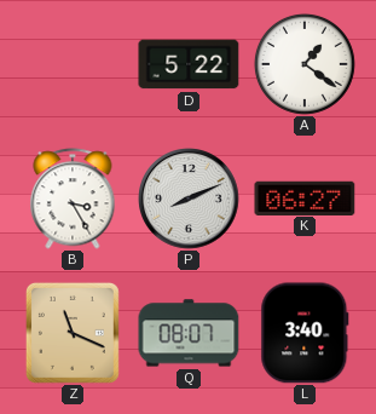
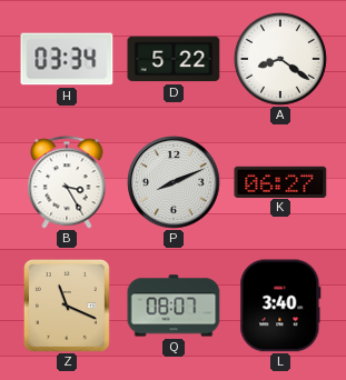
H: none -> 03:34
A: 1:21 -> 8:21
